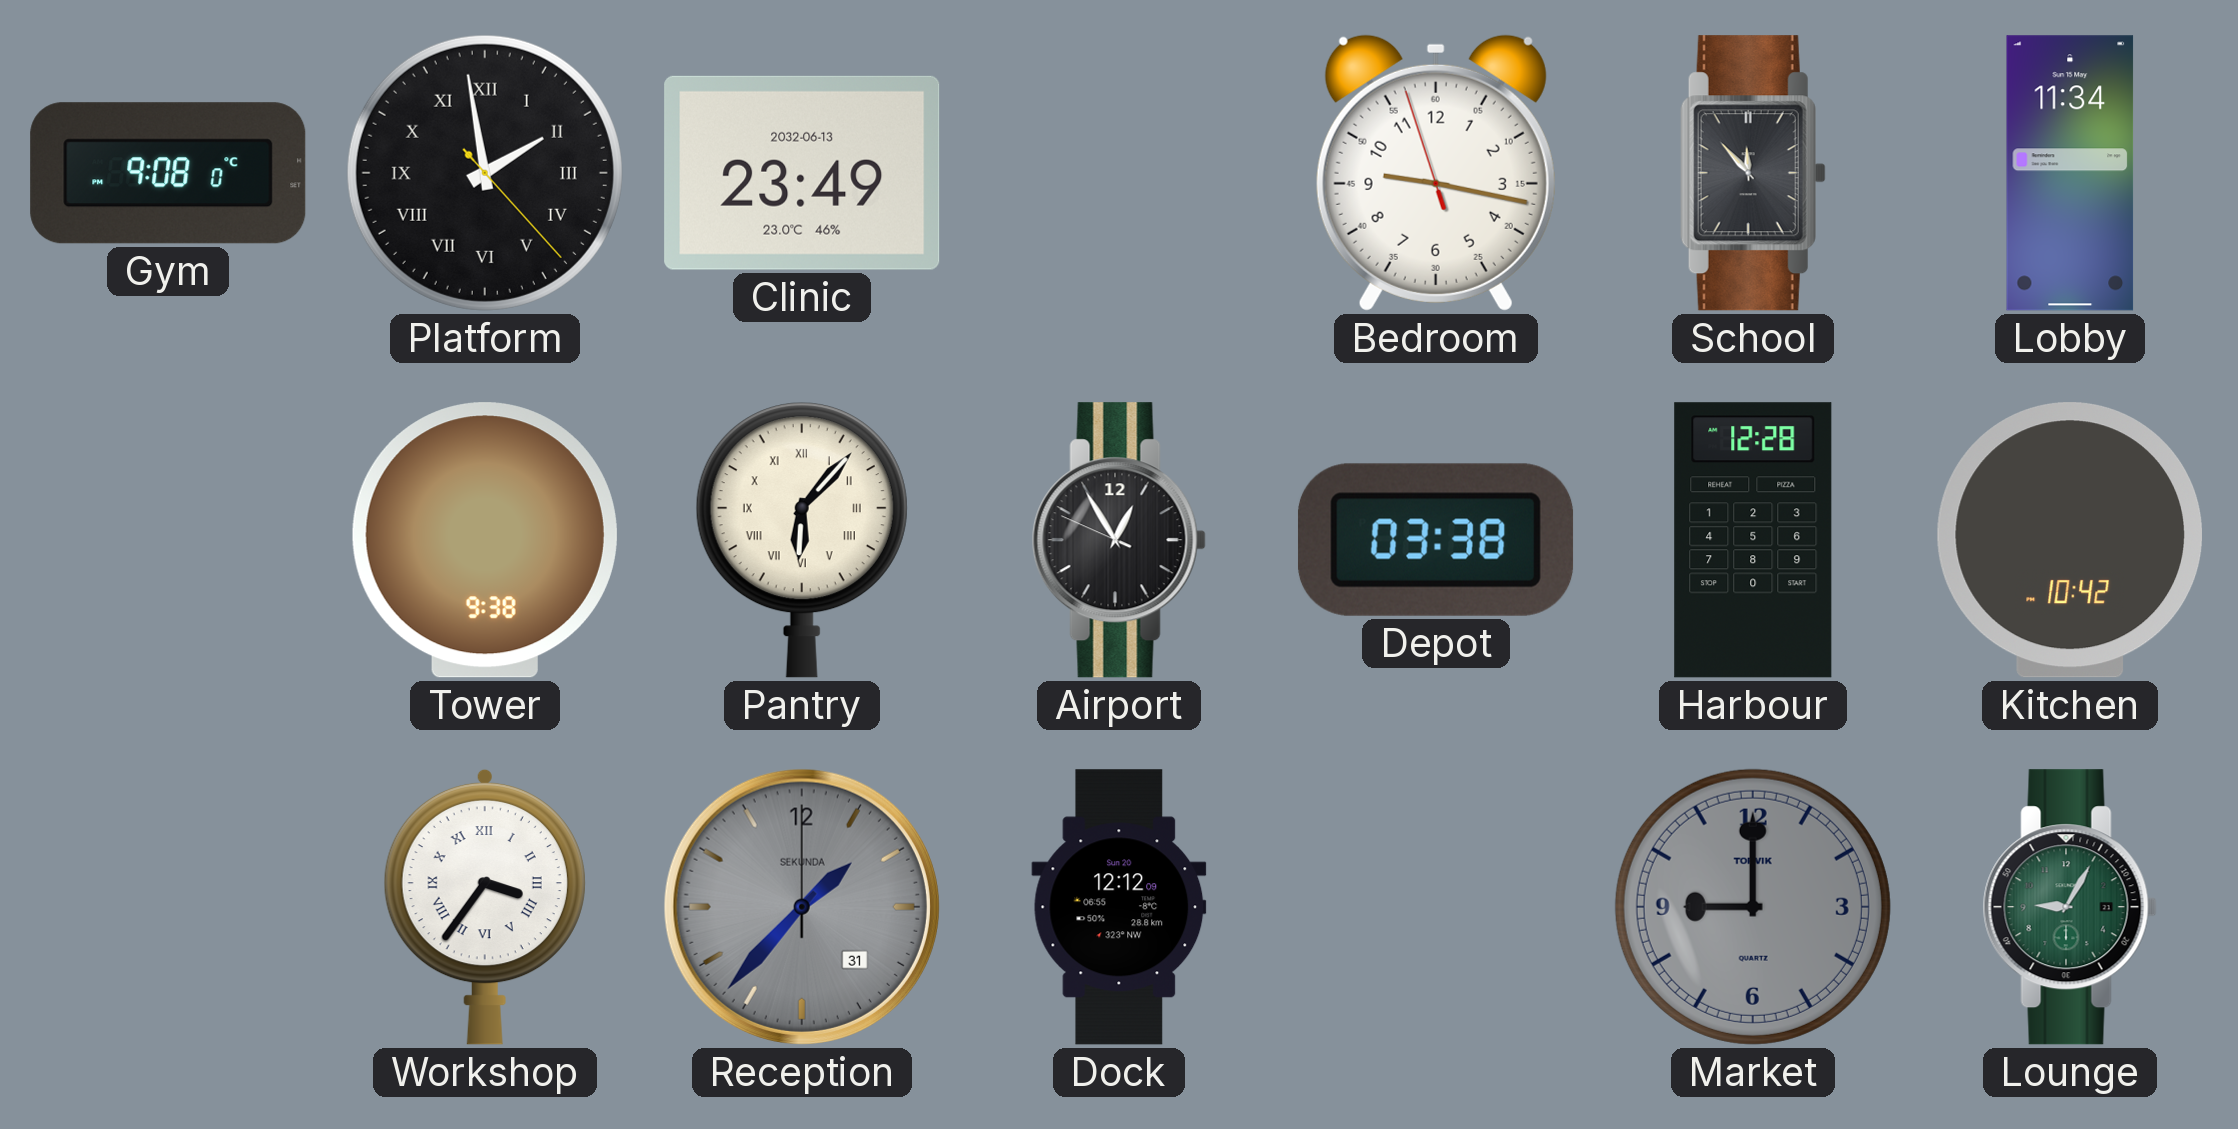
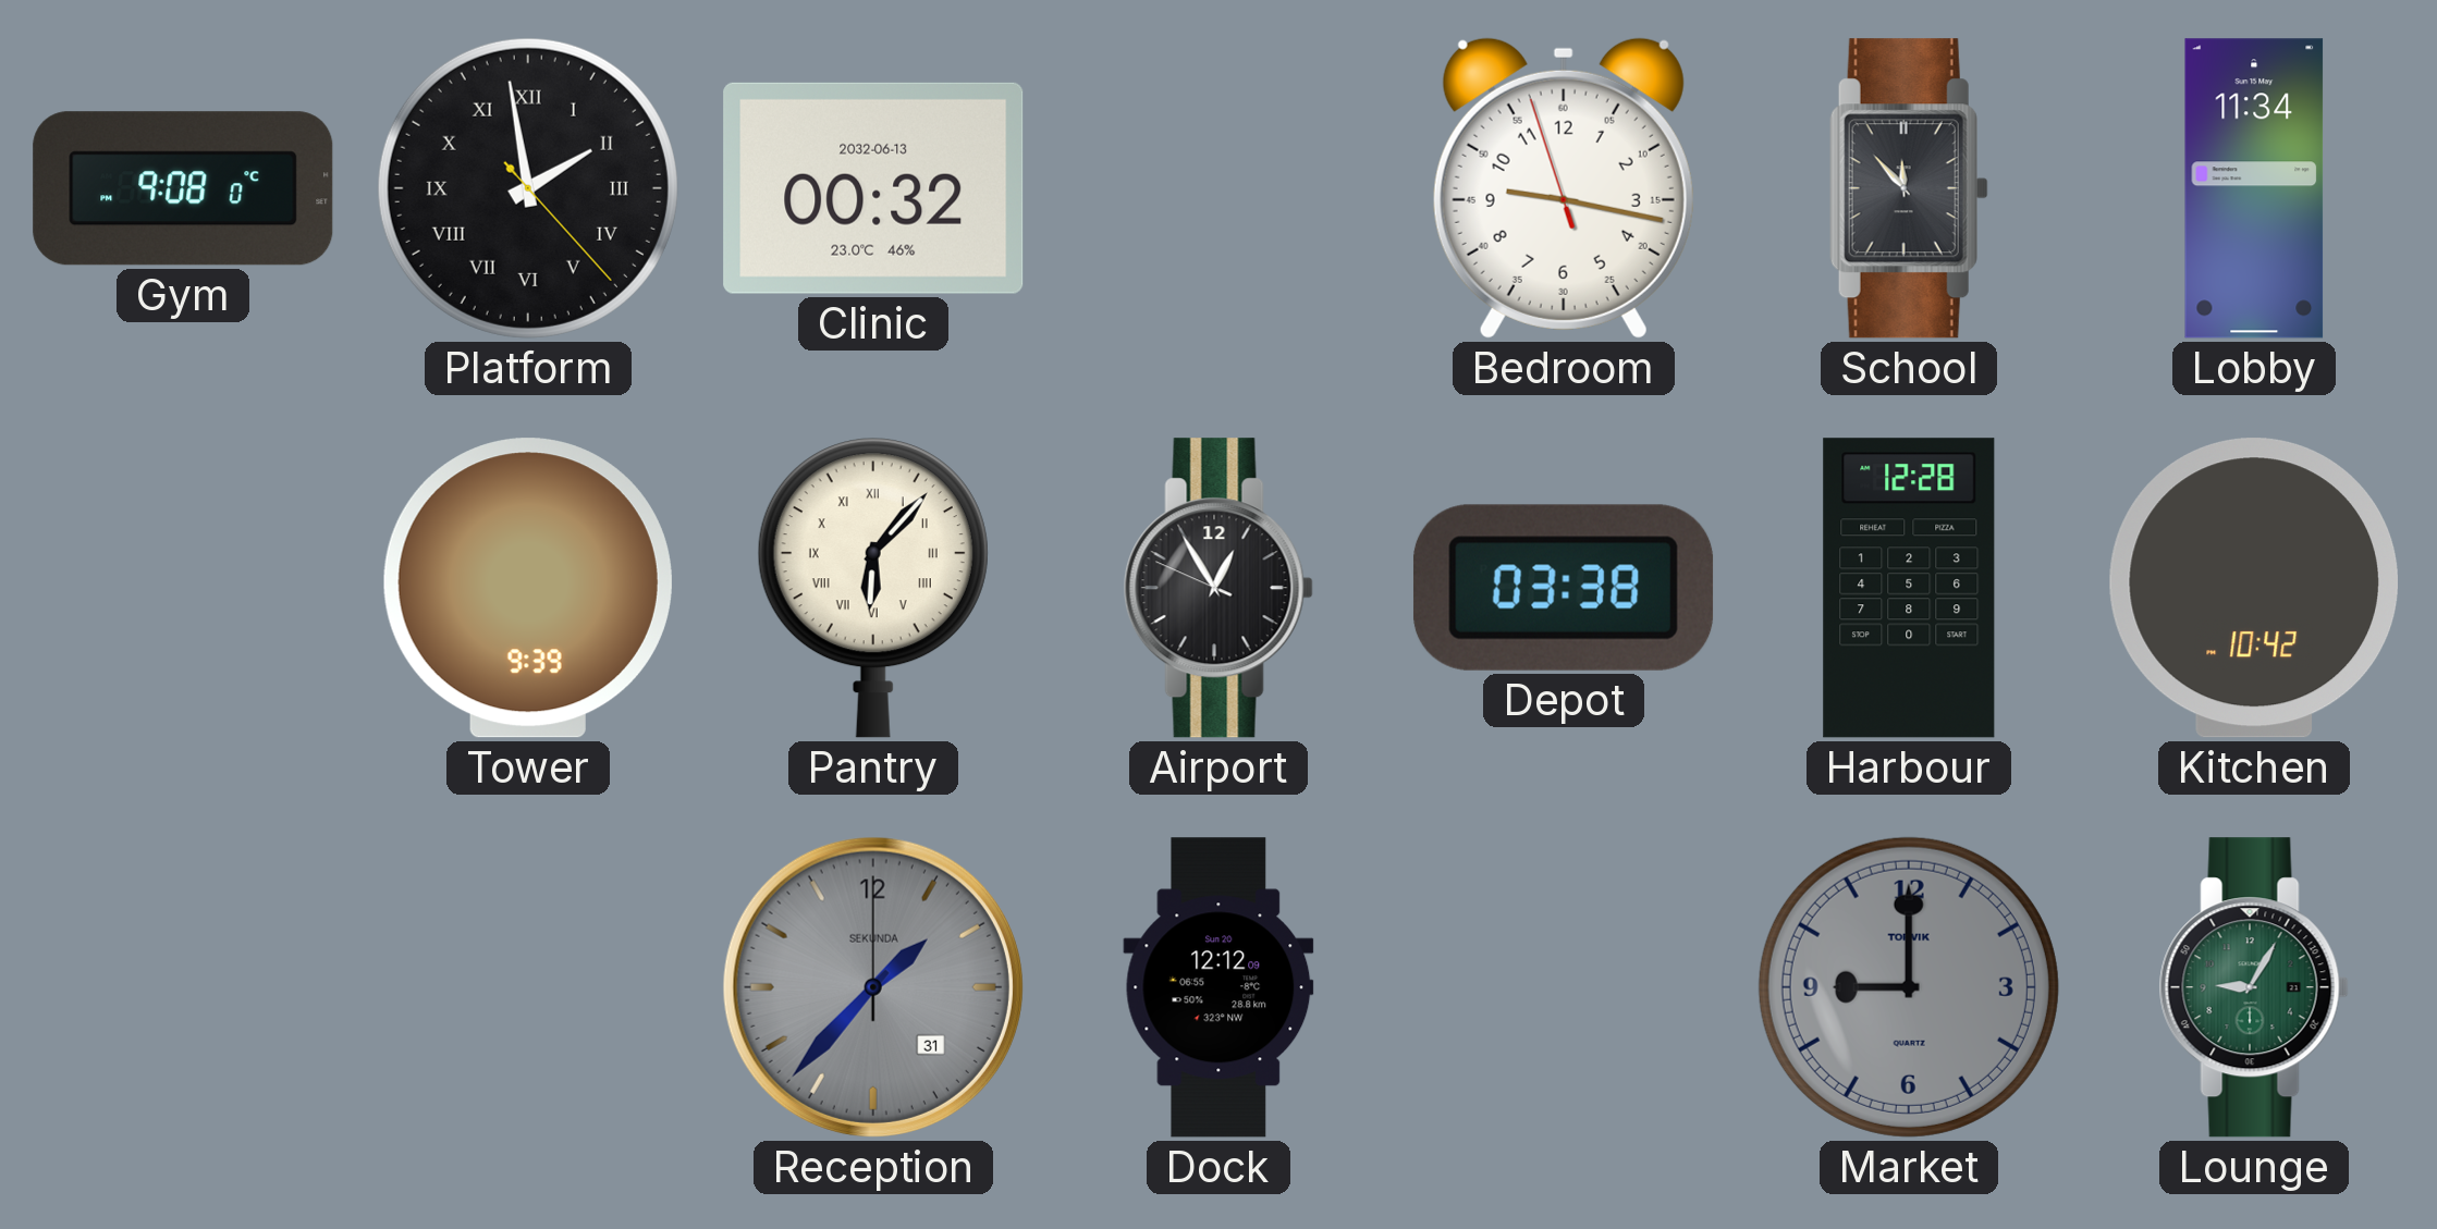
Clinic: 23:49 -> 00:32
Tower: 9:38 -> 9:39
Workshop: 3:36 -> none
